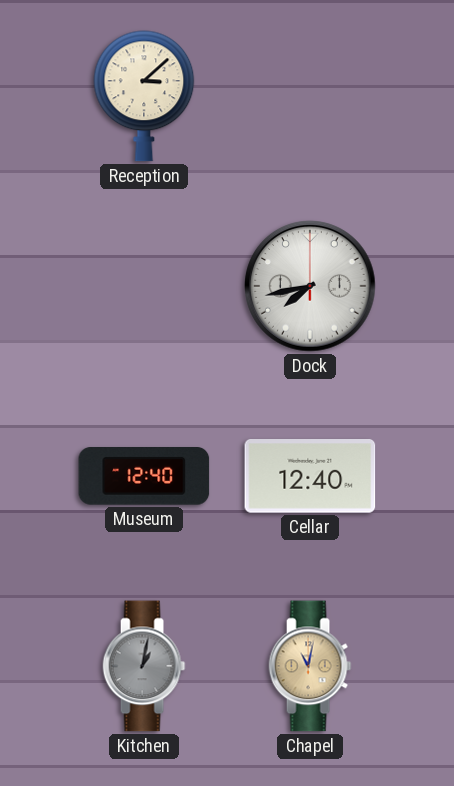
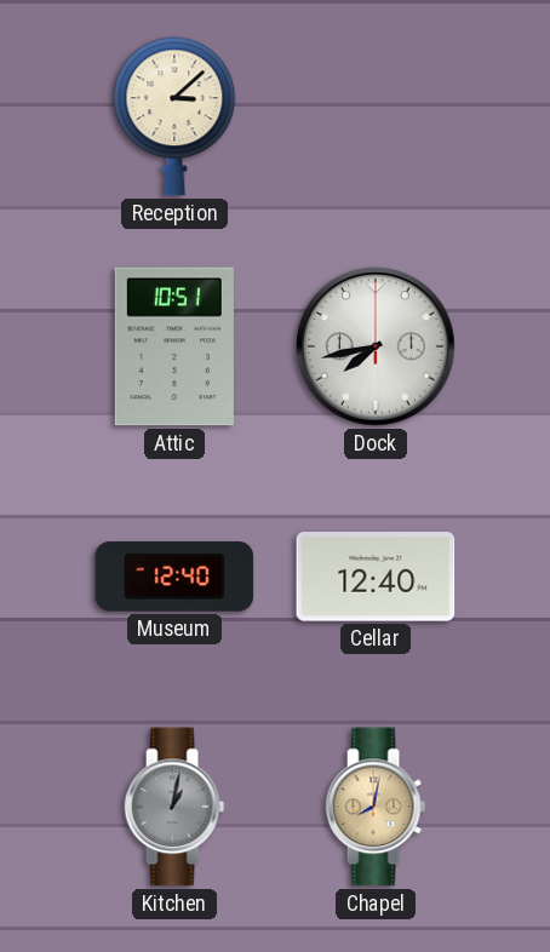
Attic: none -> 10:51
Chapel: 11:02 -> 8:02
